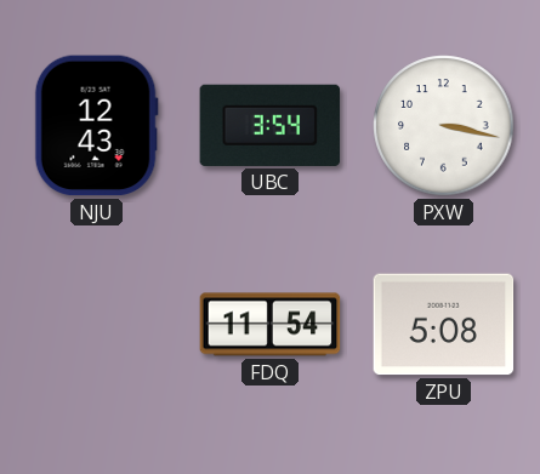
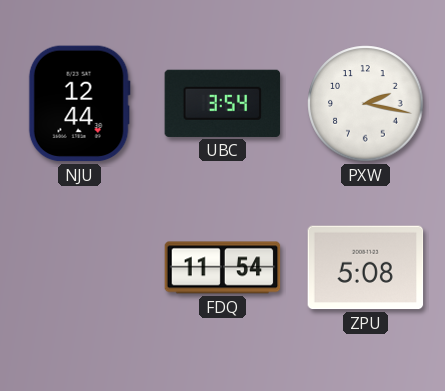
NJU: 12:43 -> 12:44
PXW: 3:17 -> 2:17
